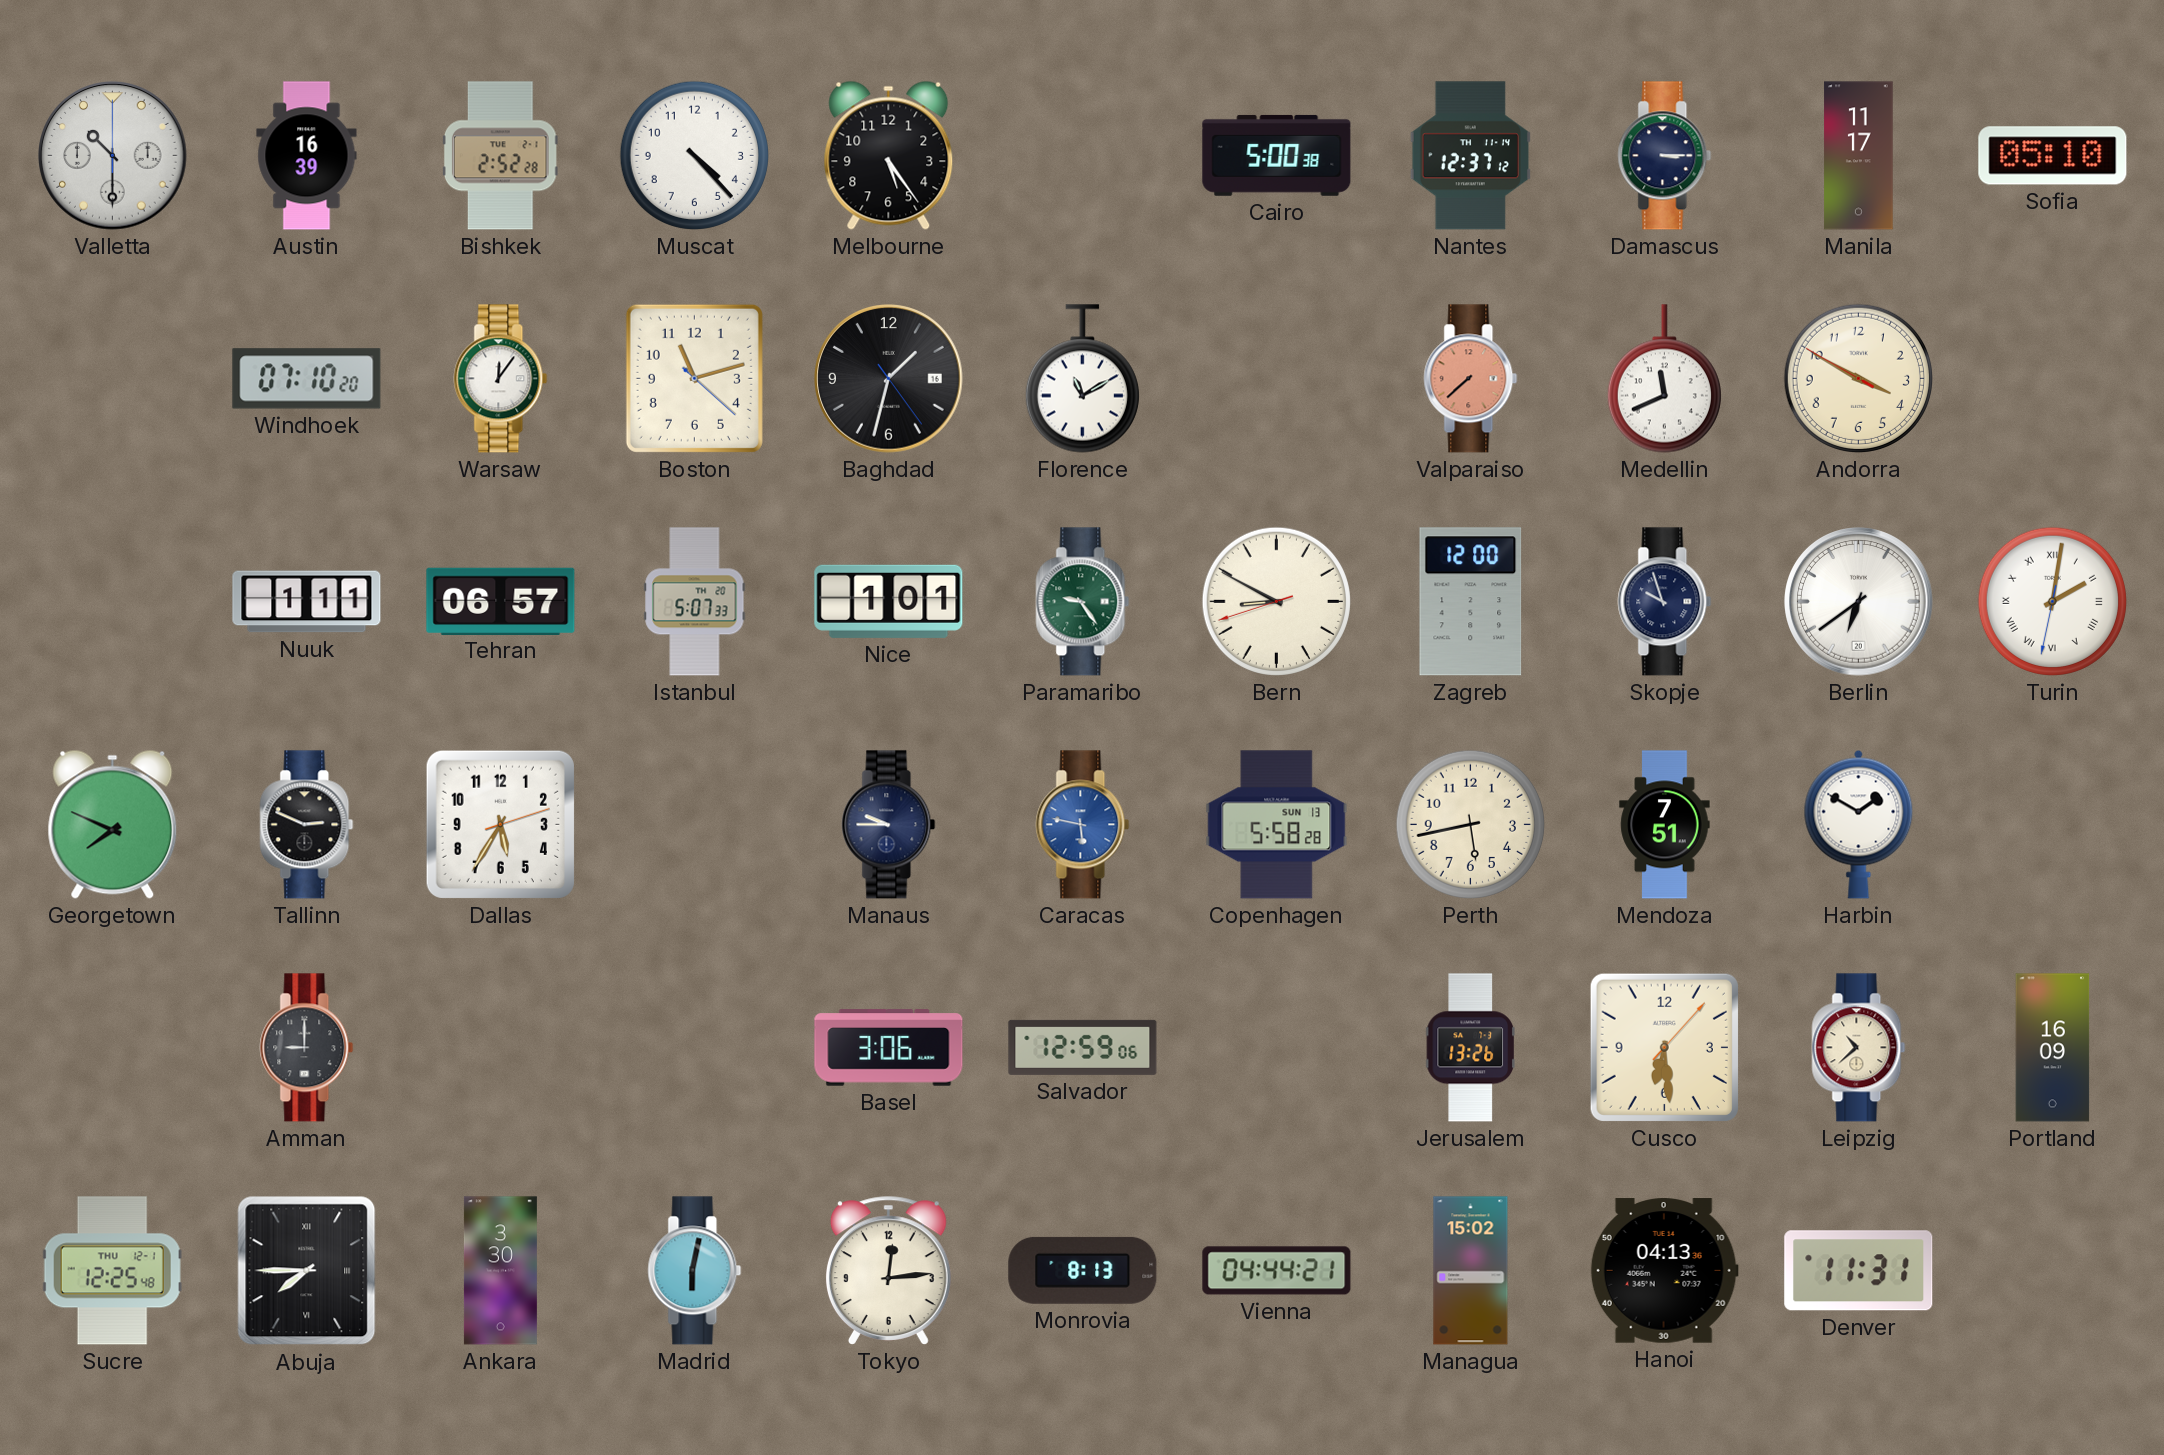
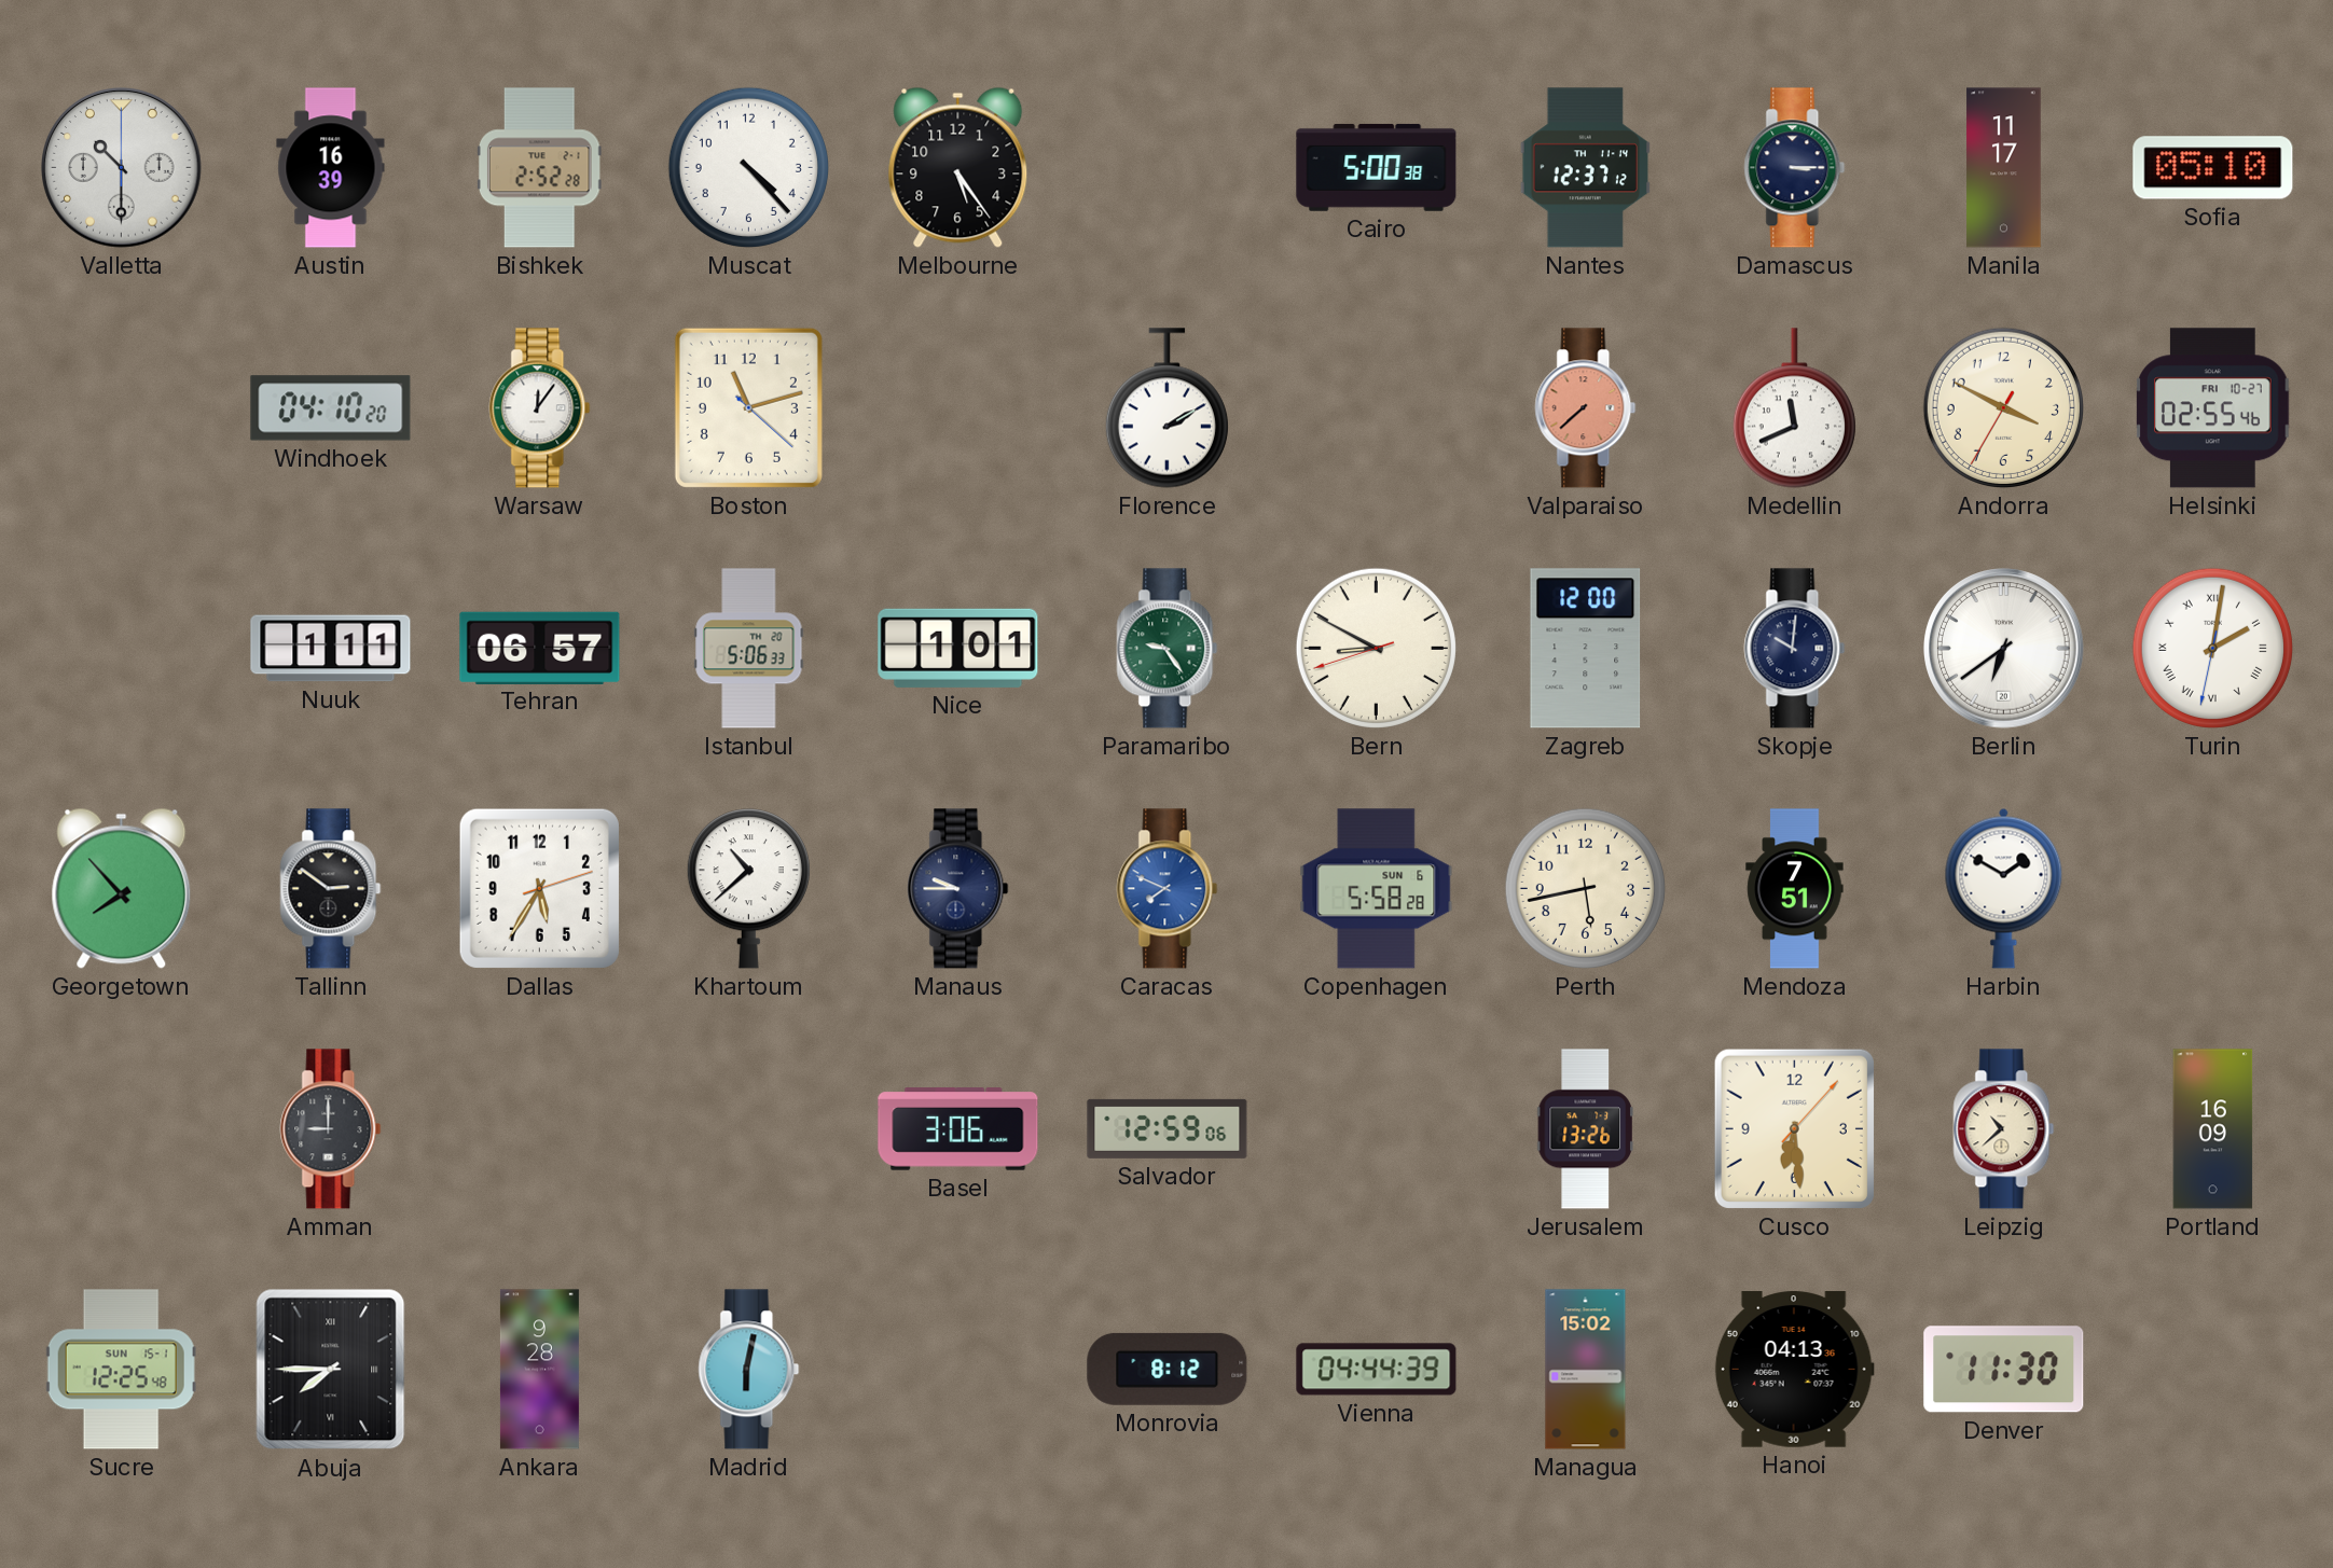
Windhoek: 07:10 -> 04:10
Baghdad: 1:32 -> none
Florence: 11:10 -> 2:10
Andorra: 3:49:50 -> 3:49:35
Helsinki: none -> 02:55
Istanbul: 5:07 -> 5:06
Skopje: 9:57 -> 10:01
Georgetown: 7:49 -> 7:53
Tallinn: 2:49 -> 2:51
Khartoum: none -> 10:38
Caracas: 5:47 -> 7:49
Copenhagen date: SUN 13 -> SUN 6
Sucre date: THU 12-1 -> SUN 15-1
Ankara: 3:30 -> 9:28
Tokyo: 12:14 -> none
Monrovia: 8:13 -> 8:12
Vienna: 04:44:21 -> 04:44:39
Denver: 11:31 -> 11:30
